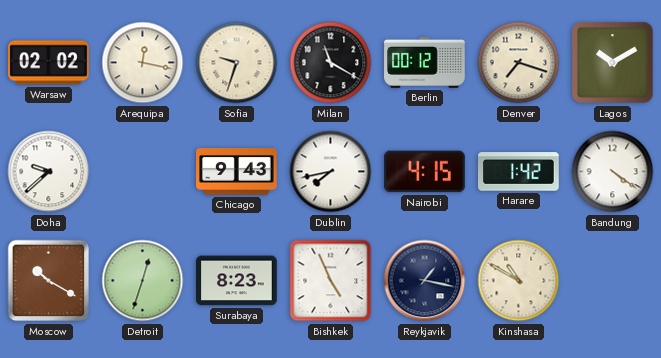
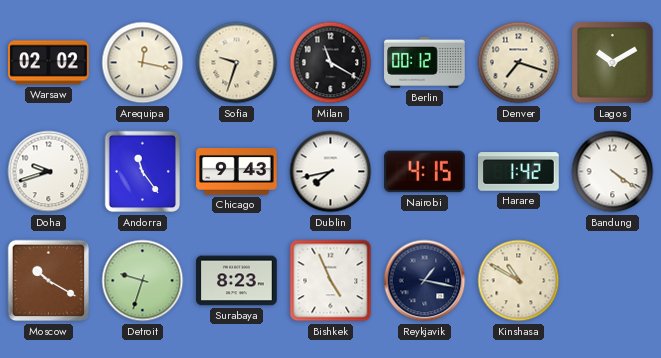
Doha: 9:38 -> 9:42
Andorra: none -> 11:24
Detroit: 12:33 -> 9:33
